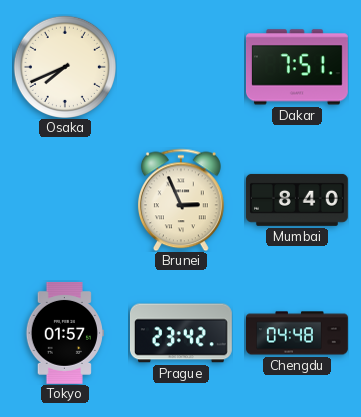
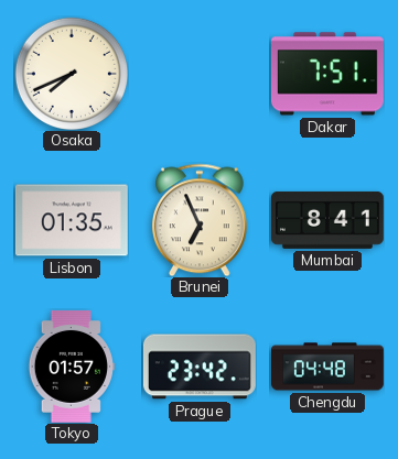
Lisbon: none -> 01:35
Brunei: 2:56 -> 6:56
Mumbai: 8:40 -> 8:41
